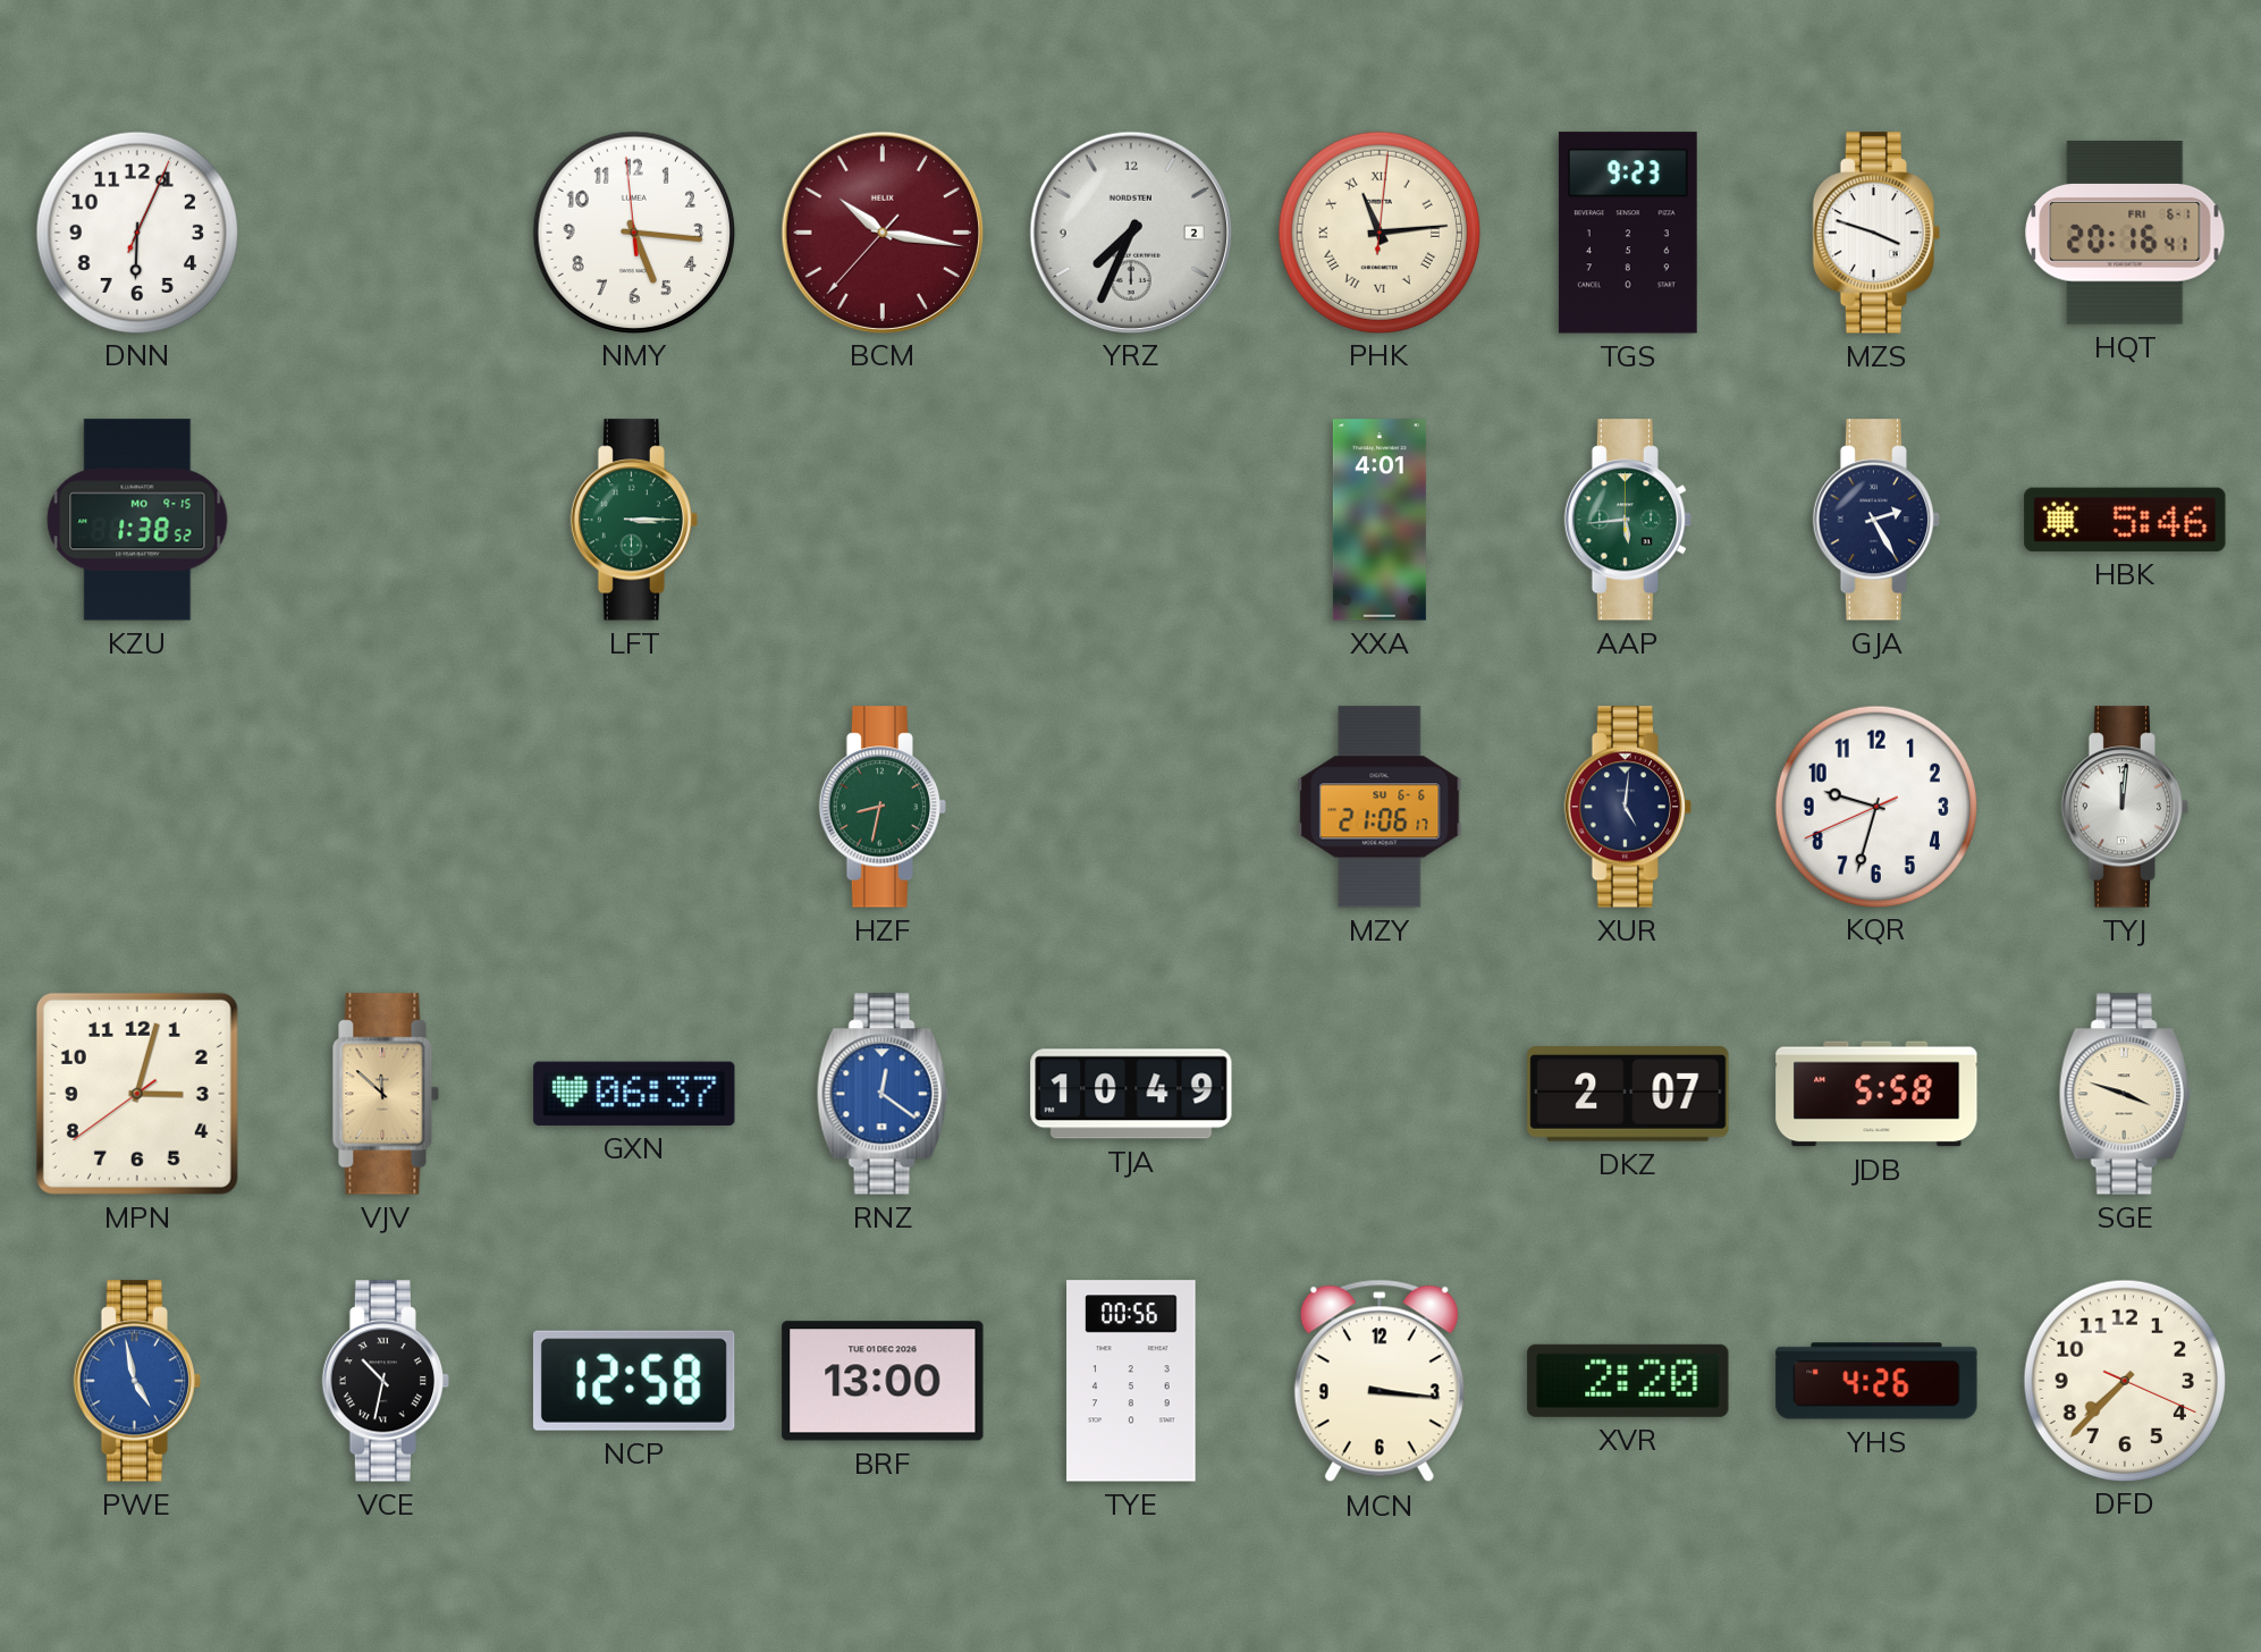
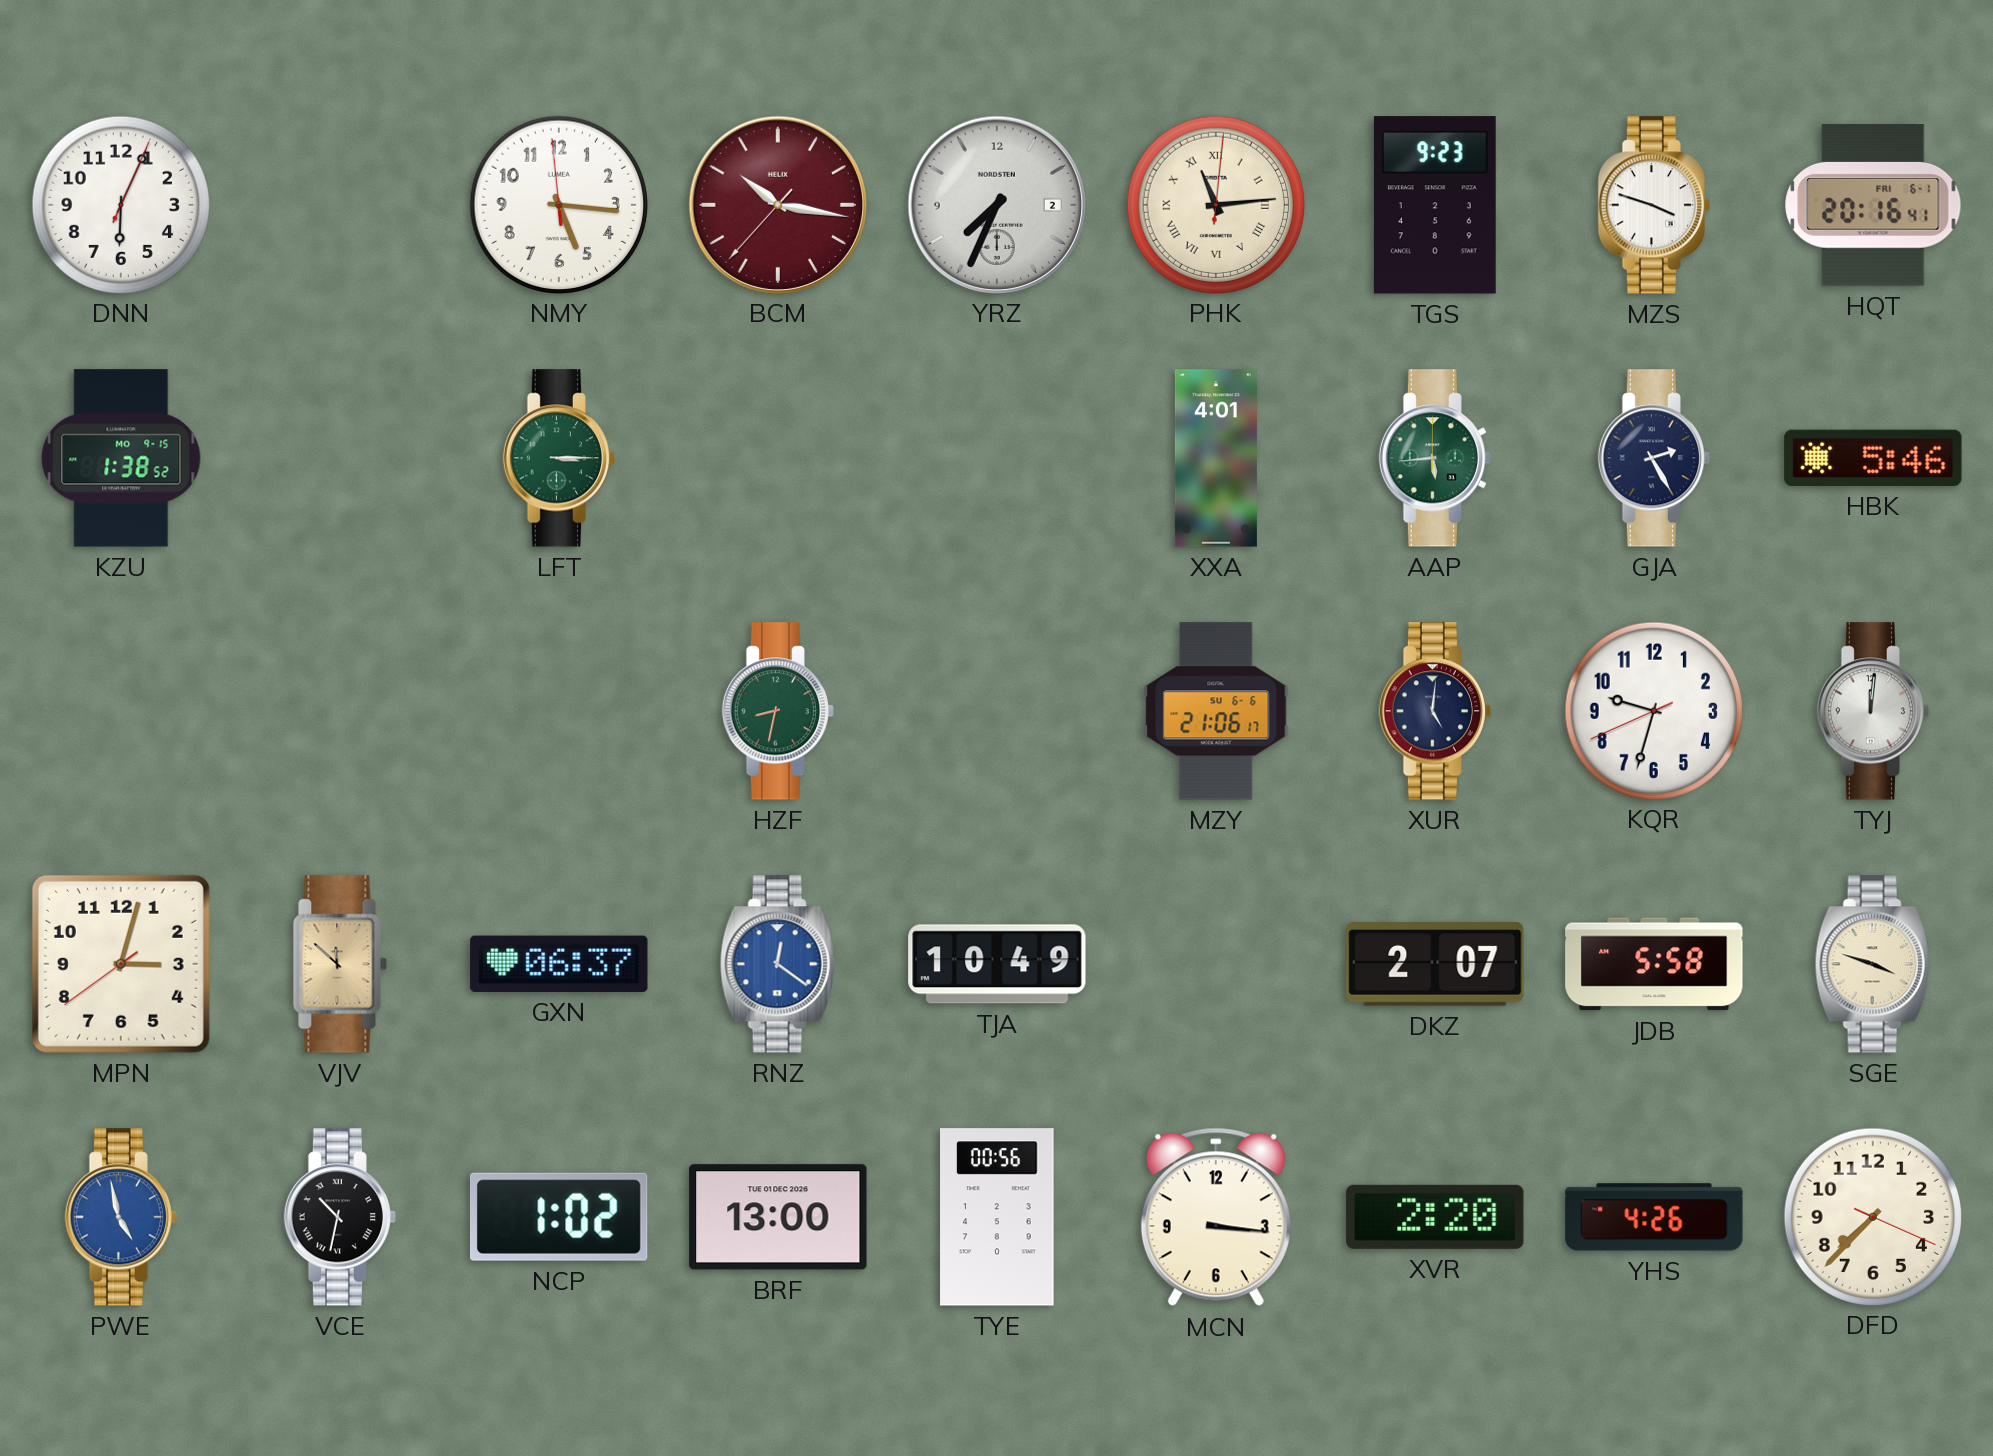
NCP: 12:58 -> 1:02
